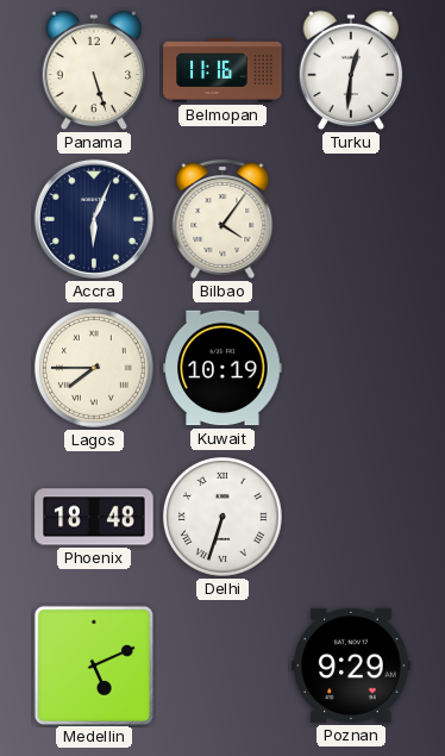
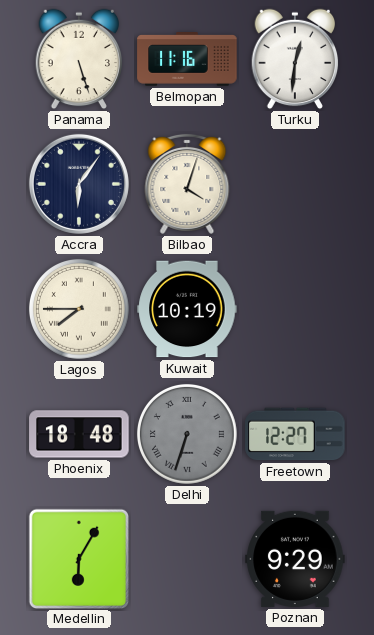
Accra: 6:04 -> 6:06
Bilbao: 4:06 -> 4:03
Delhi dial: white -> grey
Freetown: none -> 12:27
Medellin: 5:11 -> 6:05
